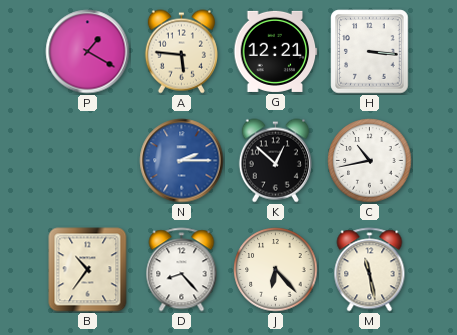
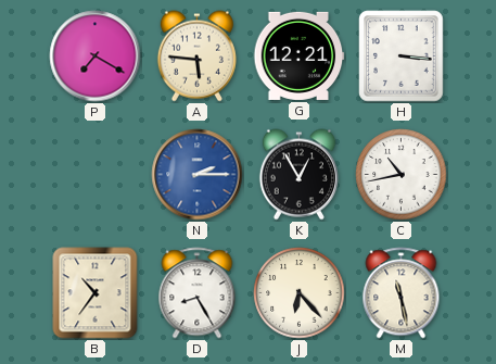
P: 1:20 -> 7:20
K: 12:52 -> 12:55
D: 8:23 -> 8:25
